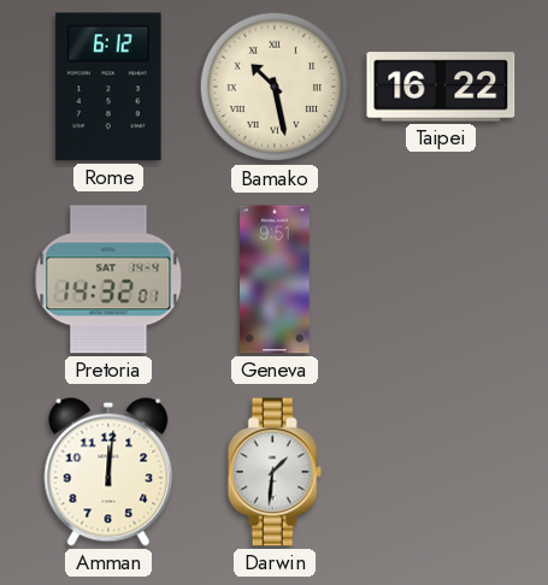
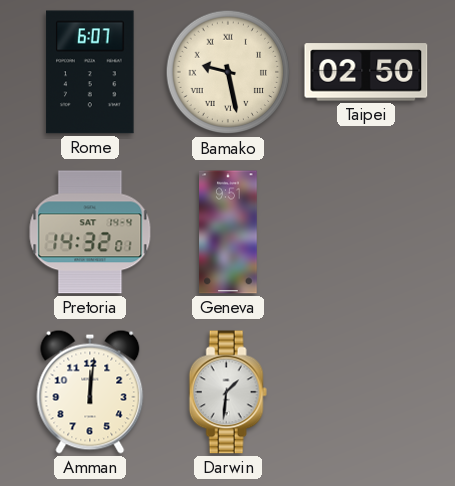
Rome: 6:12 -> 6:07
Bamako: 10:28 -> 9:28
Taipei: 16:22 -> 02:50
